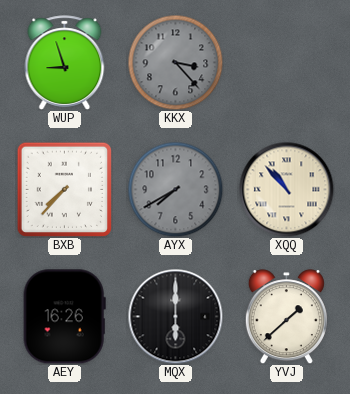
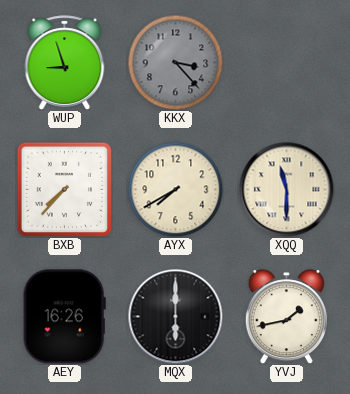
AYX dial: grey -> cream
XQQ: 10:53 -> 11:30
YVJ: 1:38 -> 1:43
